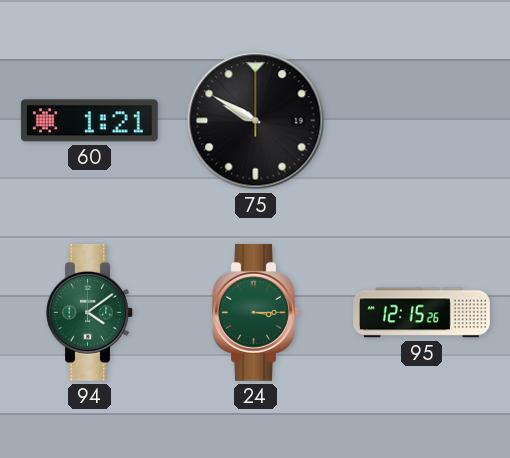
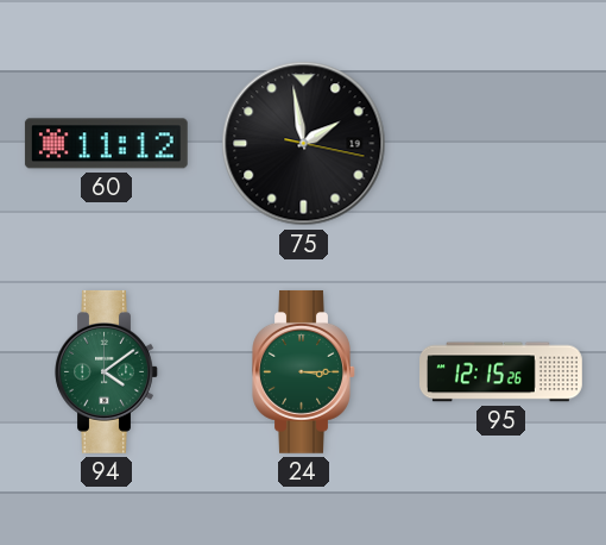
60: 1:21 -> 11:12
75: 9:50 -> 1:58
